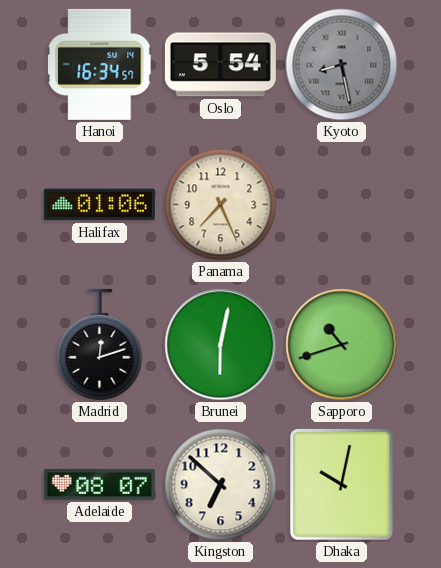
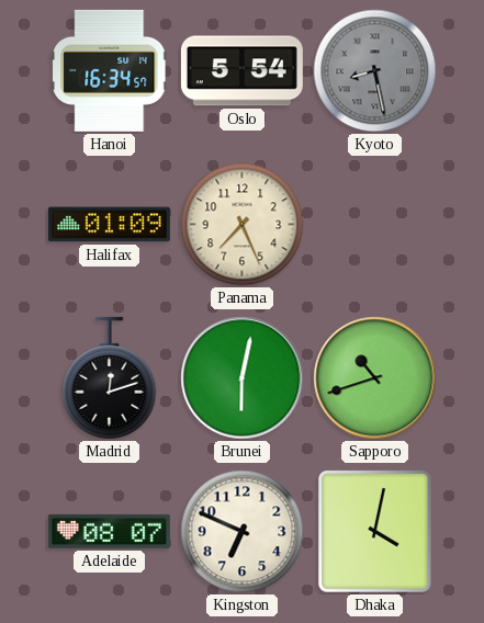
Halifax: 01:06 -> 01:09
Kingston: 6:52 -> 6:49
Dhaka: 10:02 -> 4:02
